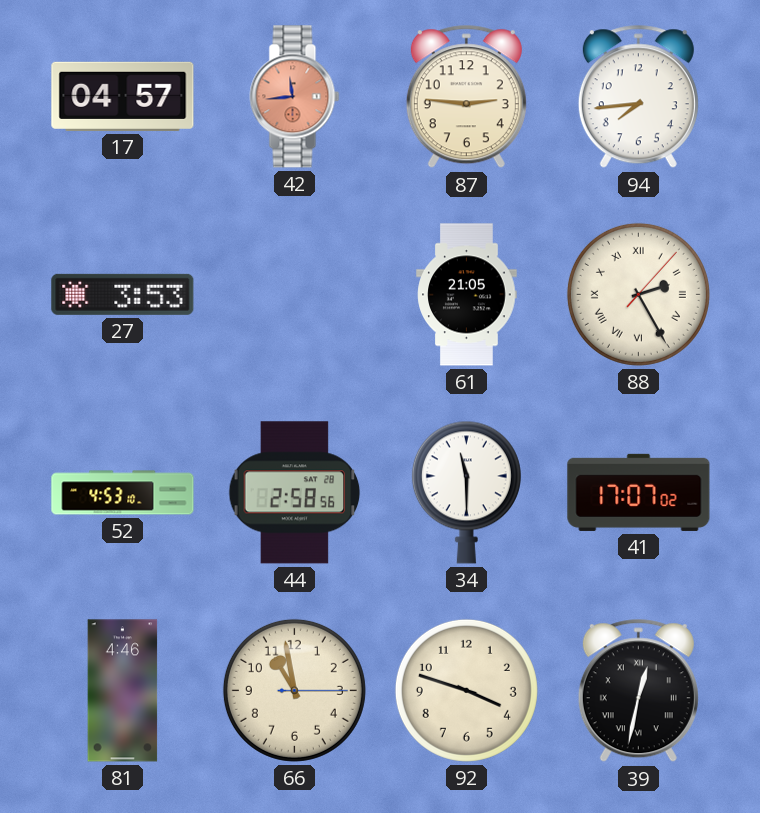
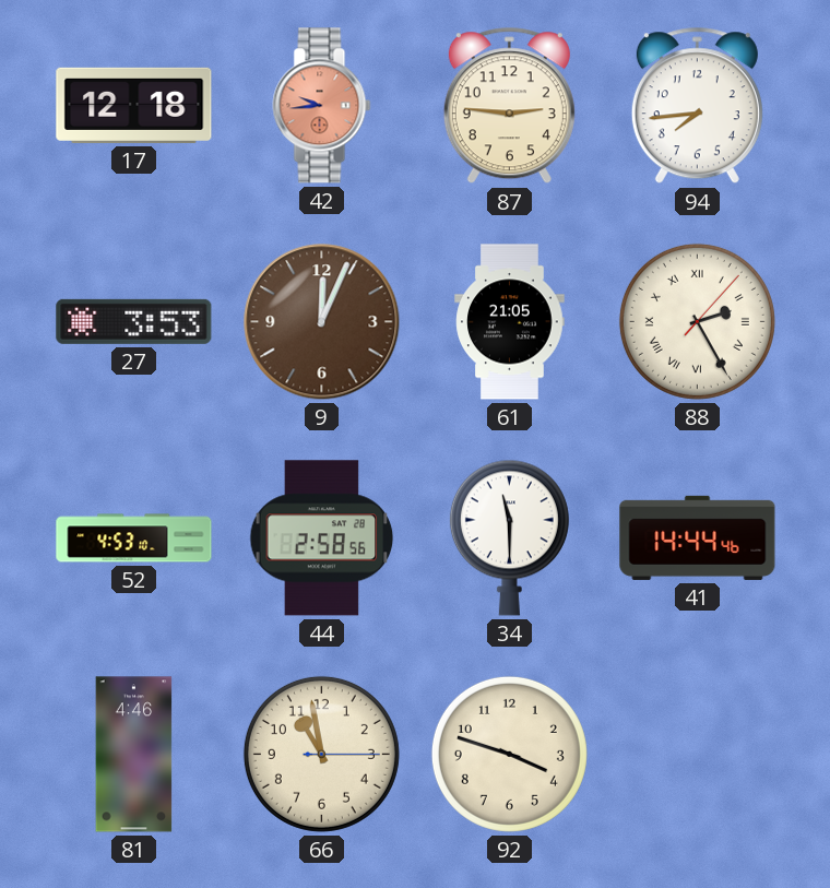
17: 04:57 -> 12:18
42: 11:44 -> 9:44
9: none -> 12:04
41: 17:07 -> 14:44
39: 12:32 -> none
